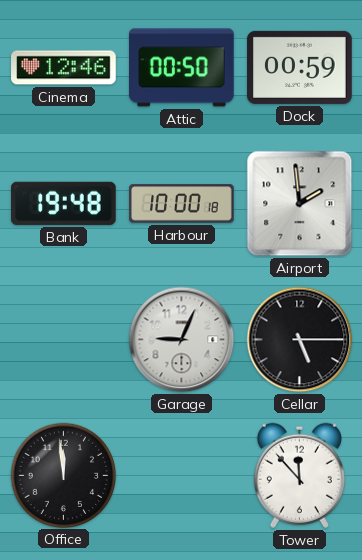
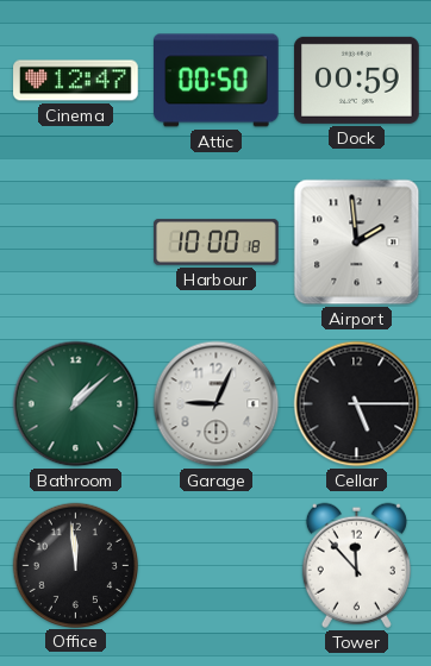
Cinema: 12:46 -> 12:47
Bank: 19:48 -> none
Bathroom: none -> 1:08
